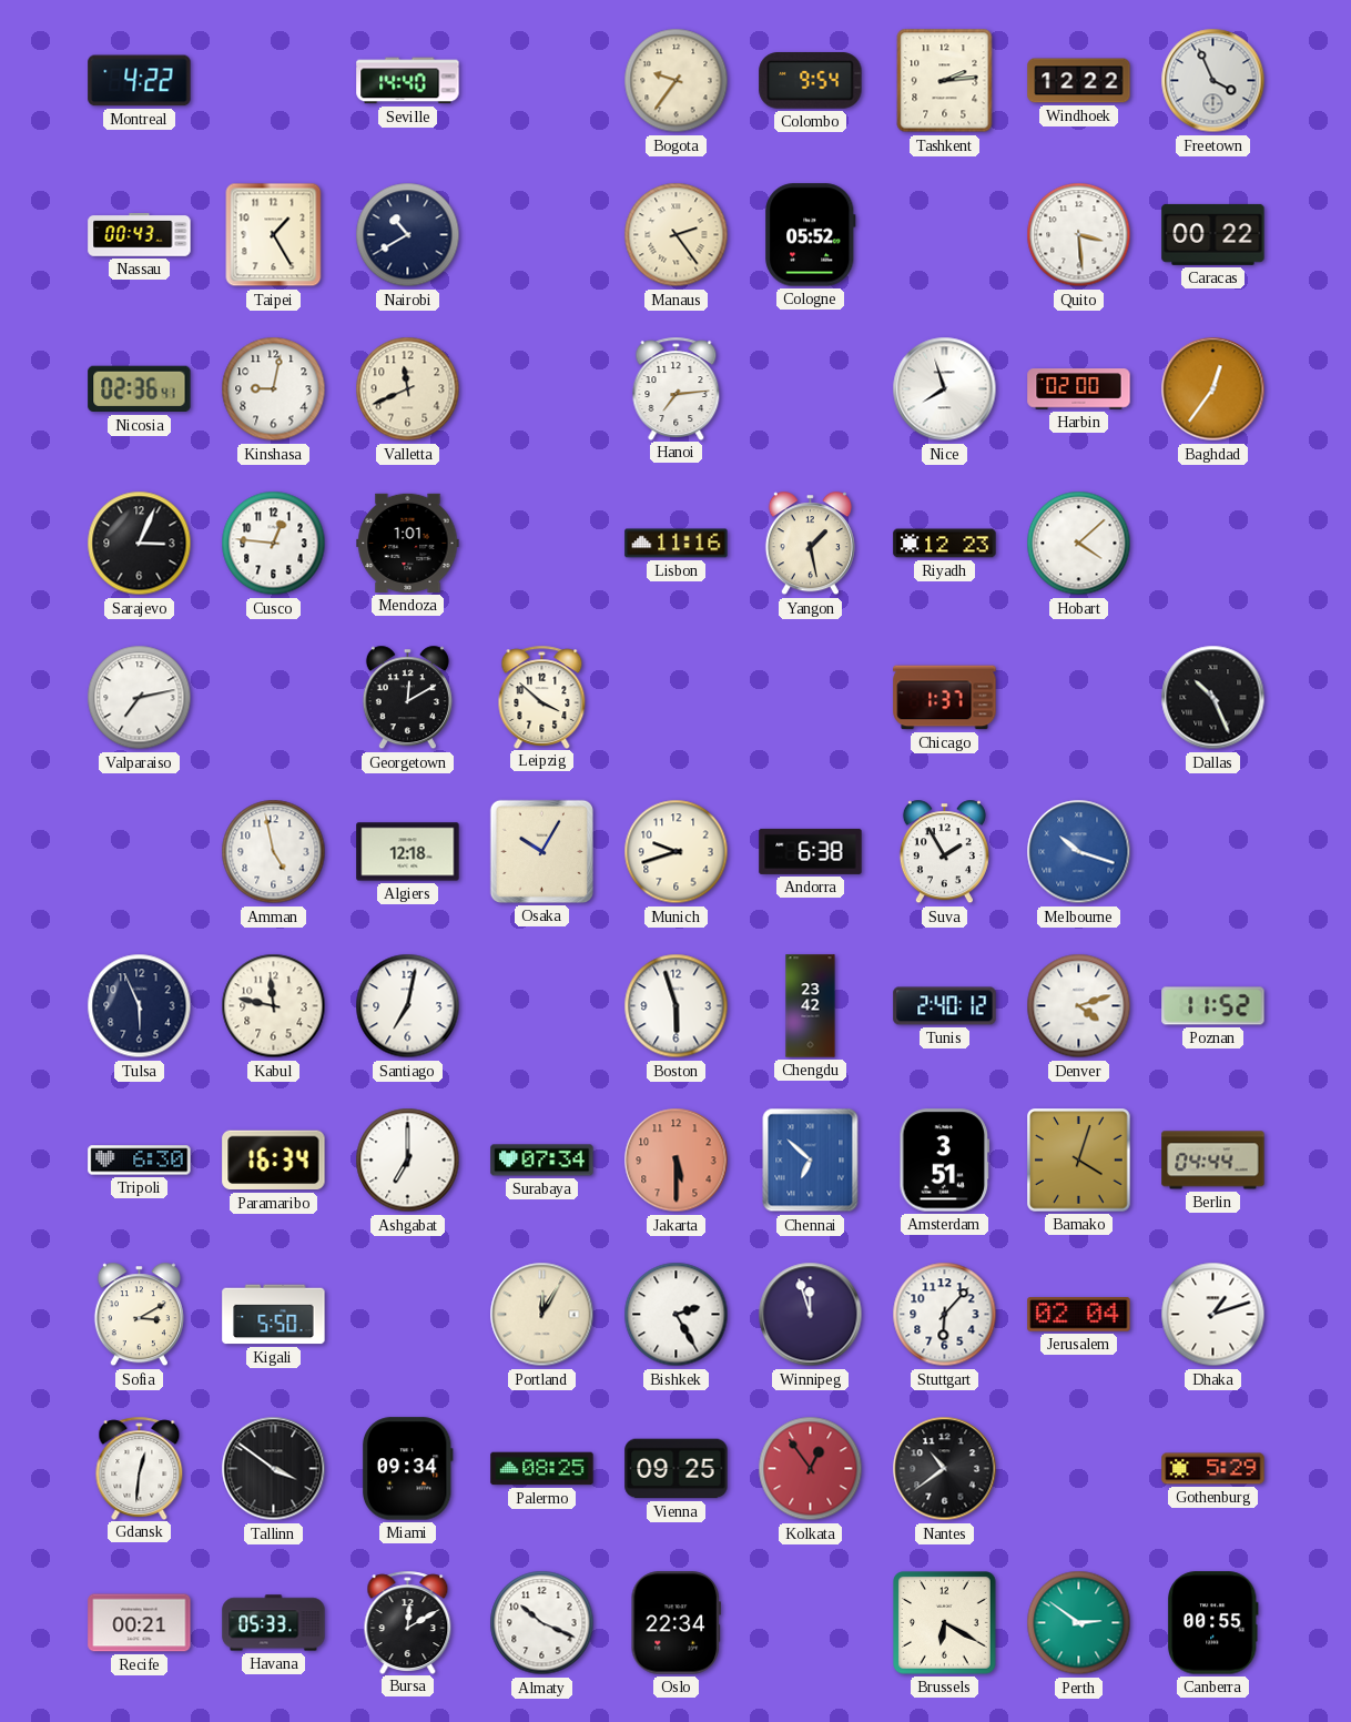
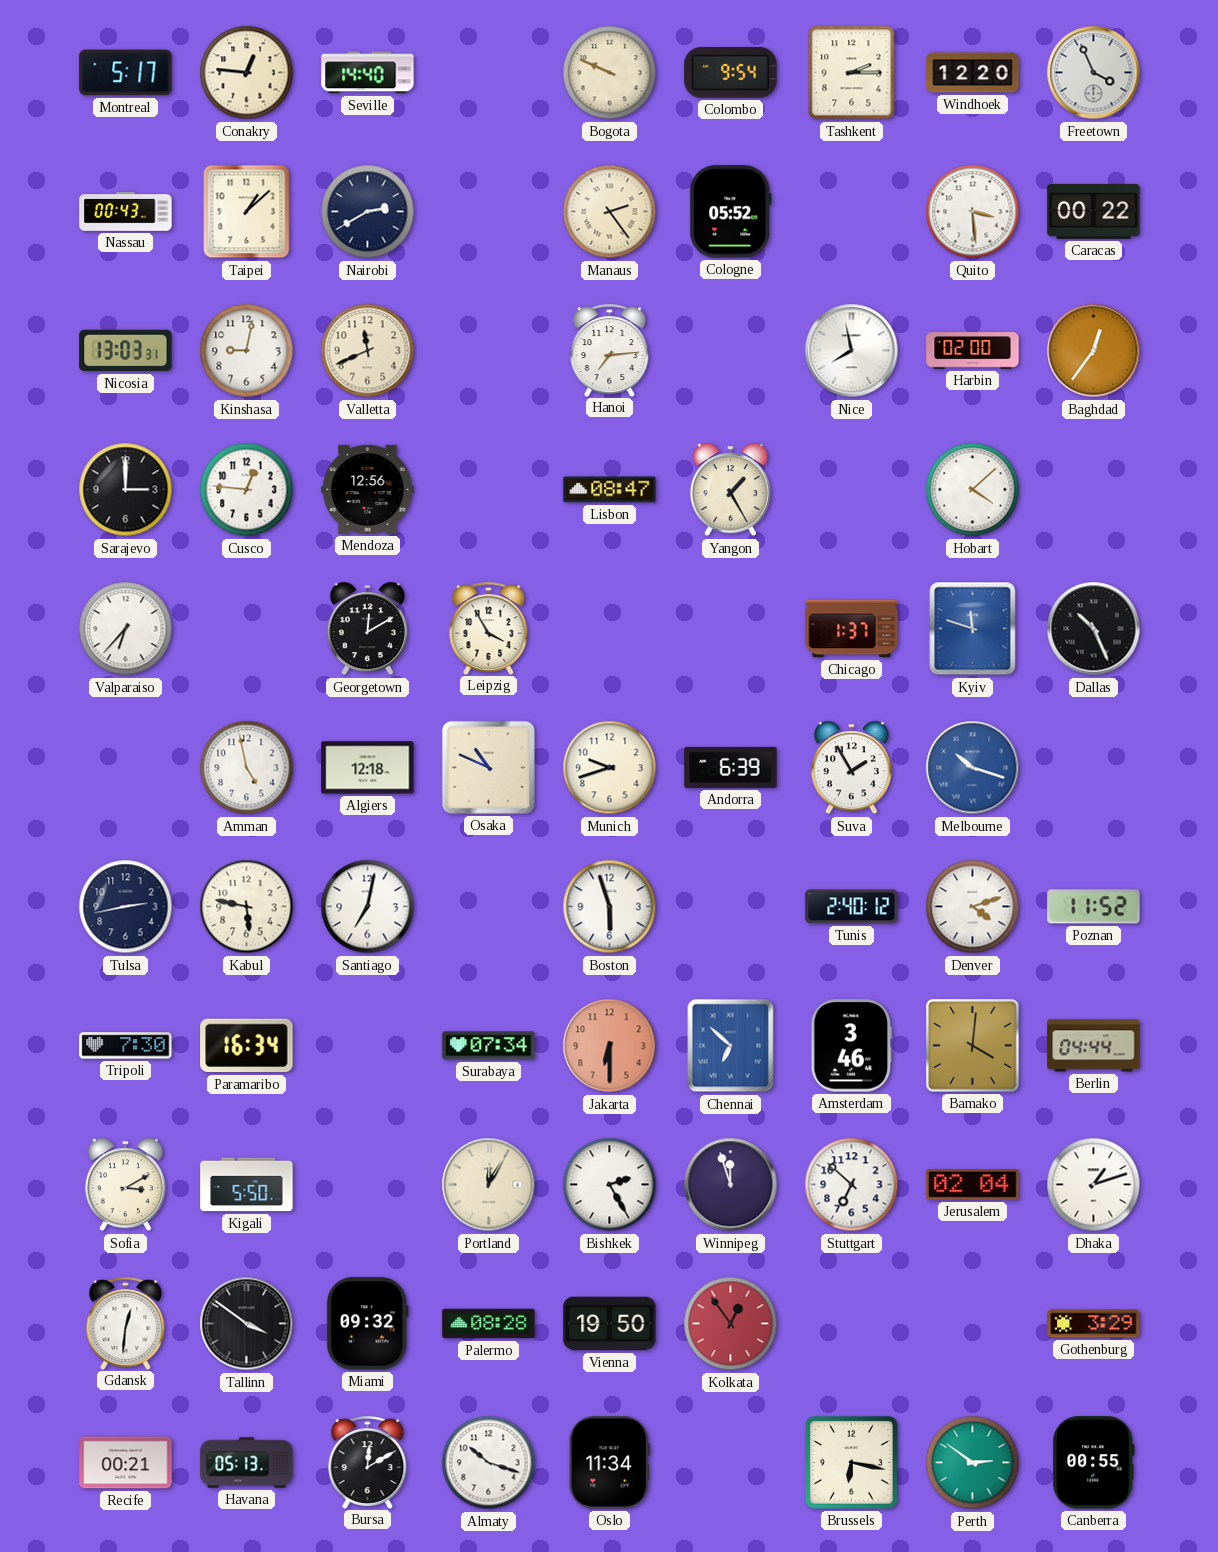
Montreal: 4:22 -> 5:17
Conakry: none -> 12:46
Bogota: 9:36 -> 9:49
Tashkent: 2:14 -> 2:15
Windhoek: 12:22 -> 12:20
Taipei: 1:25 -> 1:08
Nairobi: 10:40 -> 2:40
Nicosia: 02:36 -> 13:03
Nice: 7:57 -> 7:58
Sarajevo: 3:04 -> 3:00
Mendoza: 1:01 -> 12:56
Lisbon: 11:16 -> 08:47
Yangon: 1:28 -> 1:25
Riyadh: 12:23 -> none
Valparaiso: 7:13 -> 6:37
Leipzig: 3:52 -> 3:55
Kyiv: none -> 11:48
Osaka: 10:05 -> 10:49
Andorra: 6:38 -> 6:39
Tulsa: 5:56 -> 2:43
Kabul: 11:47 -> 5:47
Chengdu: 23:42 -> none
Tripoli: 6:30 -> 7:30
Ashgabat: 7:00 -> none
Jakarta: 5:30 -> 6:30
Amsterdam: 3:51 -> 3:46
Bamako: 4:03 -> 4:01
Stuttgart: 6:07 -> 6:52
Miami: 09:34 -> 09:32
Palermo: 08:25 -> 08:28
Vienna: 09:25 -> 19:50
Nantes: 10:39 -> none
Gothenburg: 5:29 -> 3:29
Havana: 05:33 -> 05:13
Almaty: 10:19 -> 10:18
Oslo: 22:34 -> 11:34
Brussels: 6:20 -> 6:17
